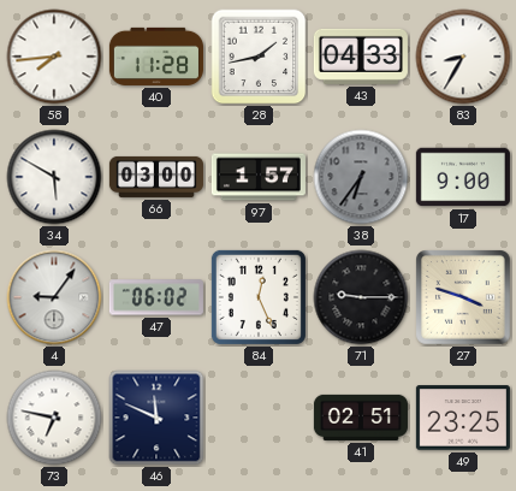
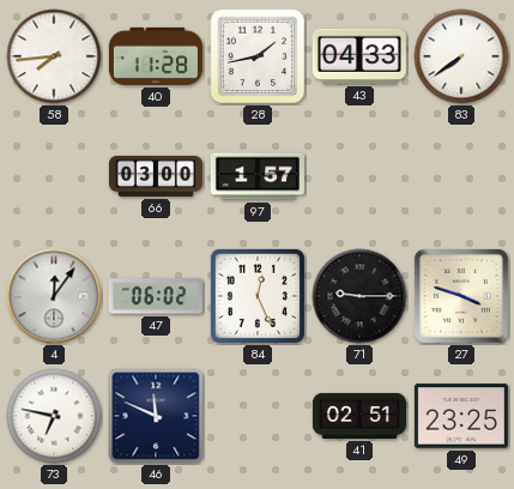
83: 8:35 -> 7:39
34: 5:50 -> none
38: 6:36 -> none
17: 9:00 -> none
4: 9:06 -> 12:06
